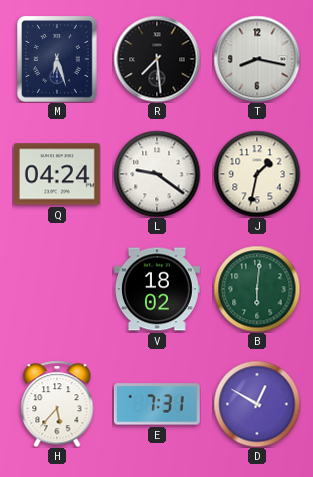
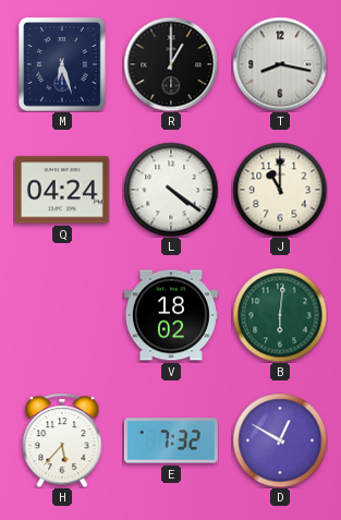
R: 7:29 -> 1:00
L: 9:21 -> 4:21
J: 1:32 -> 11:00
E: 7:31 -> 7:32
